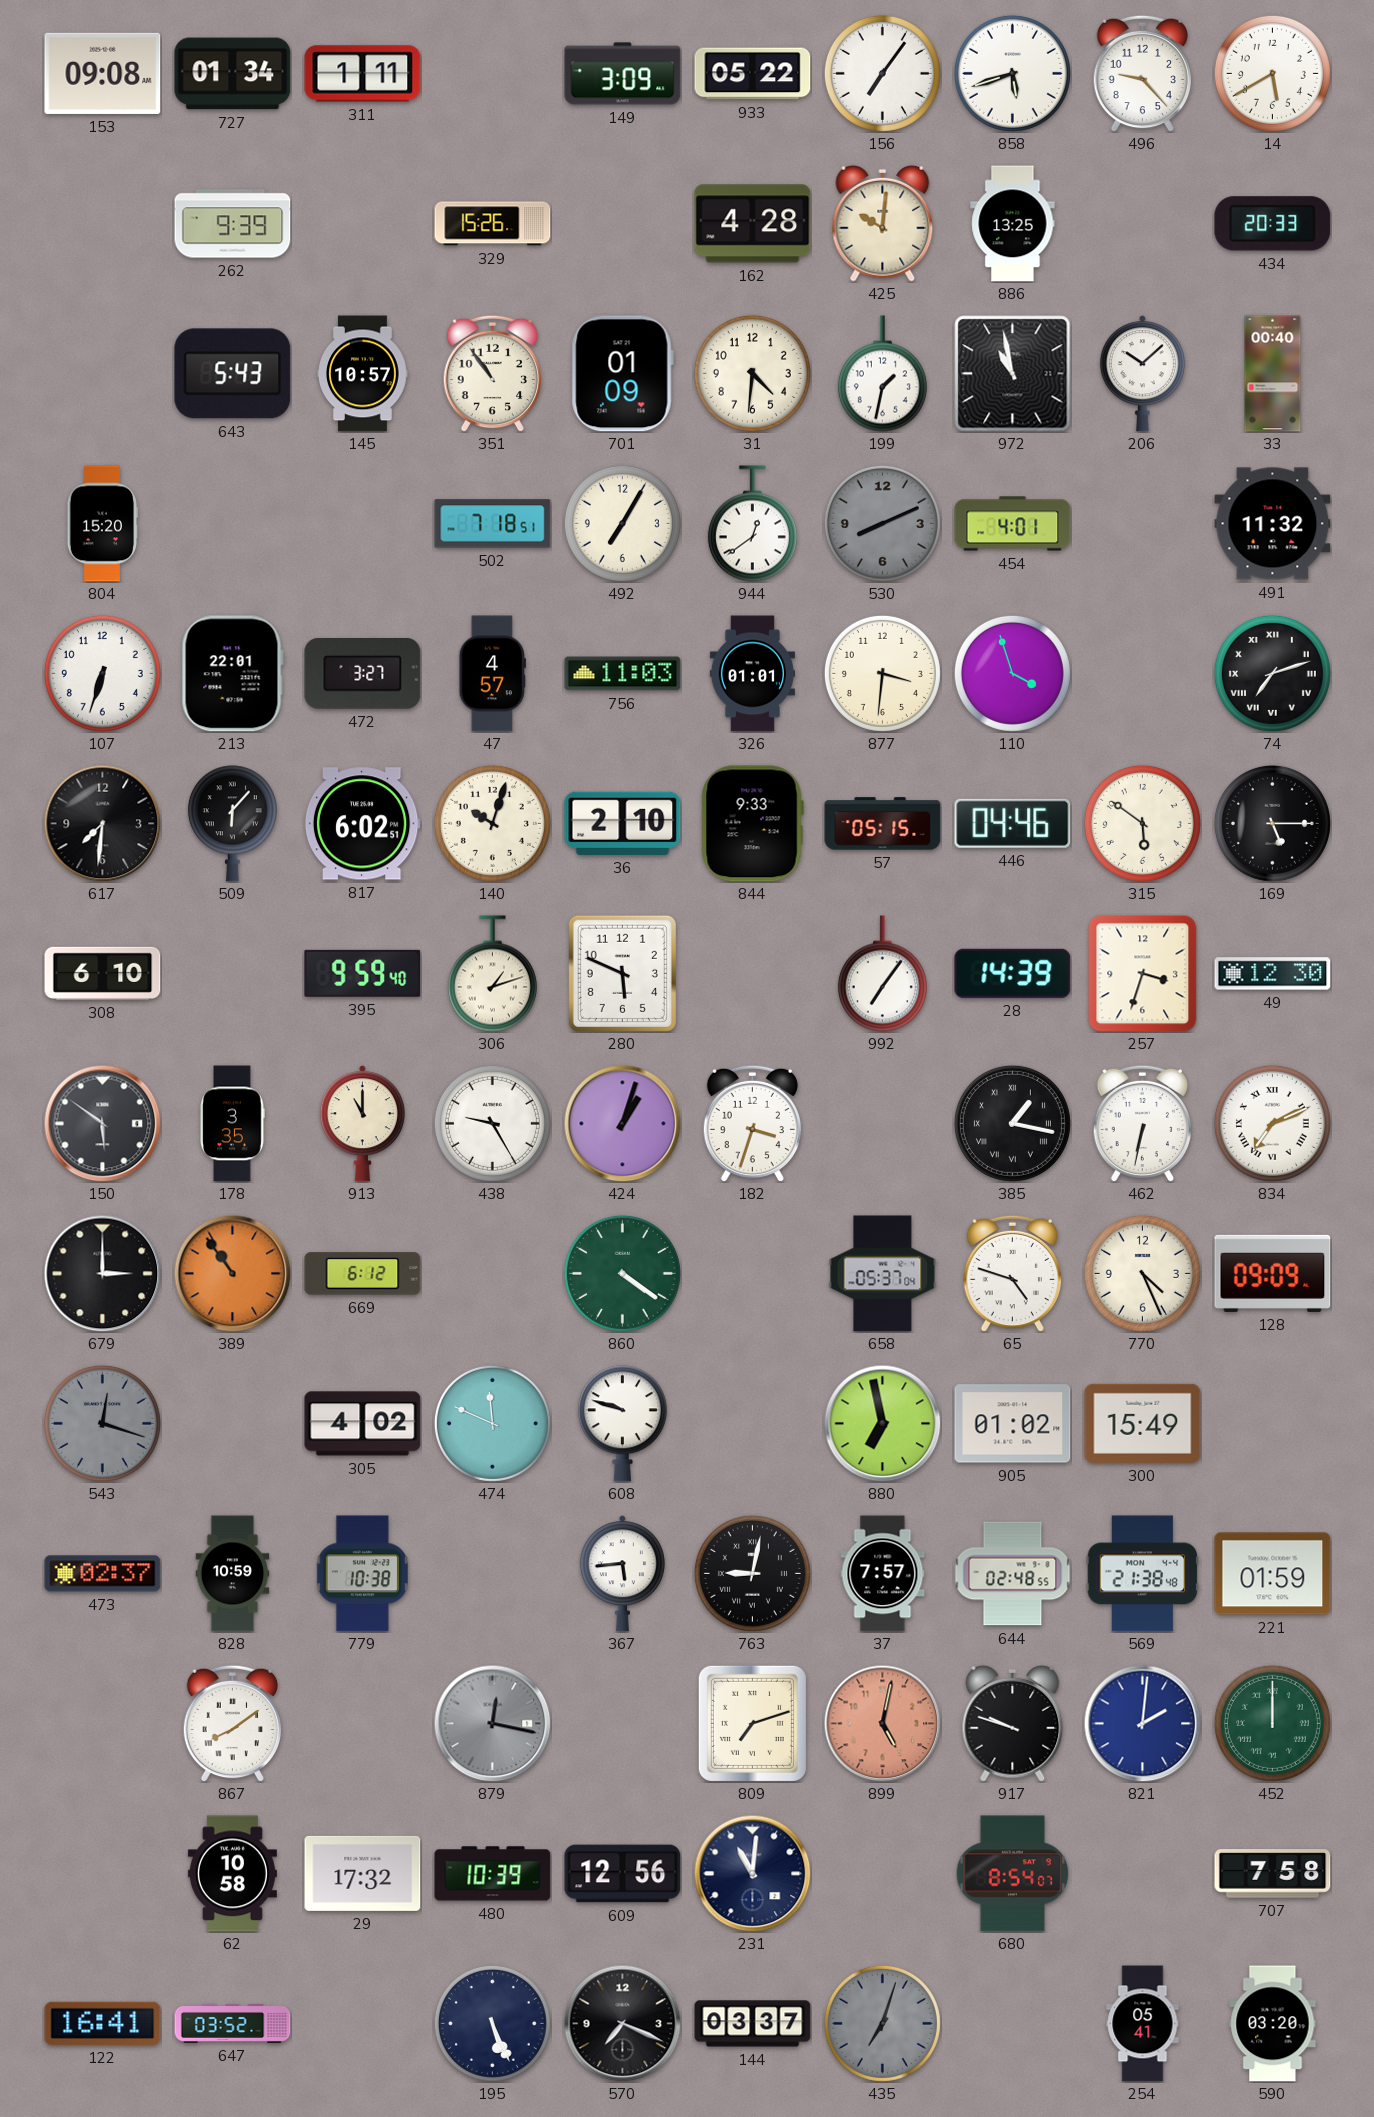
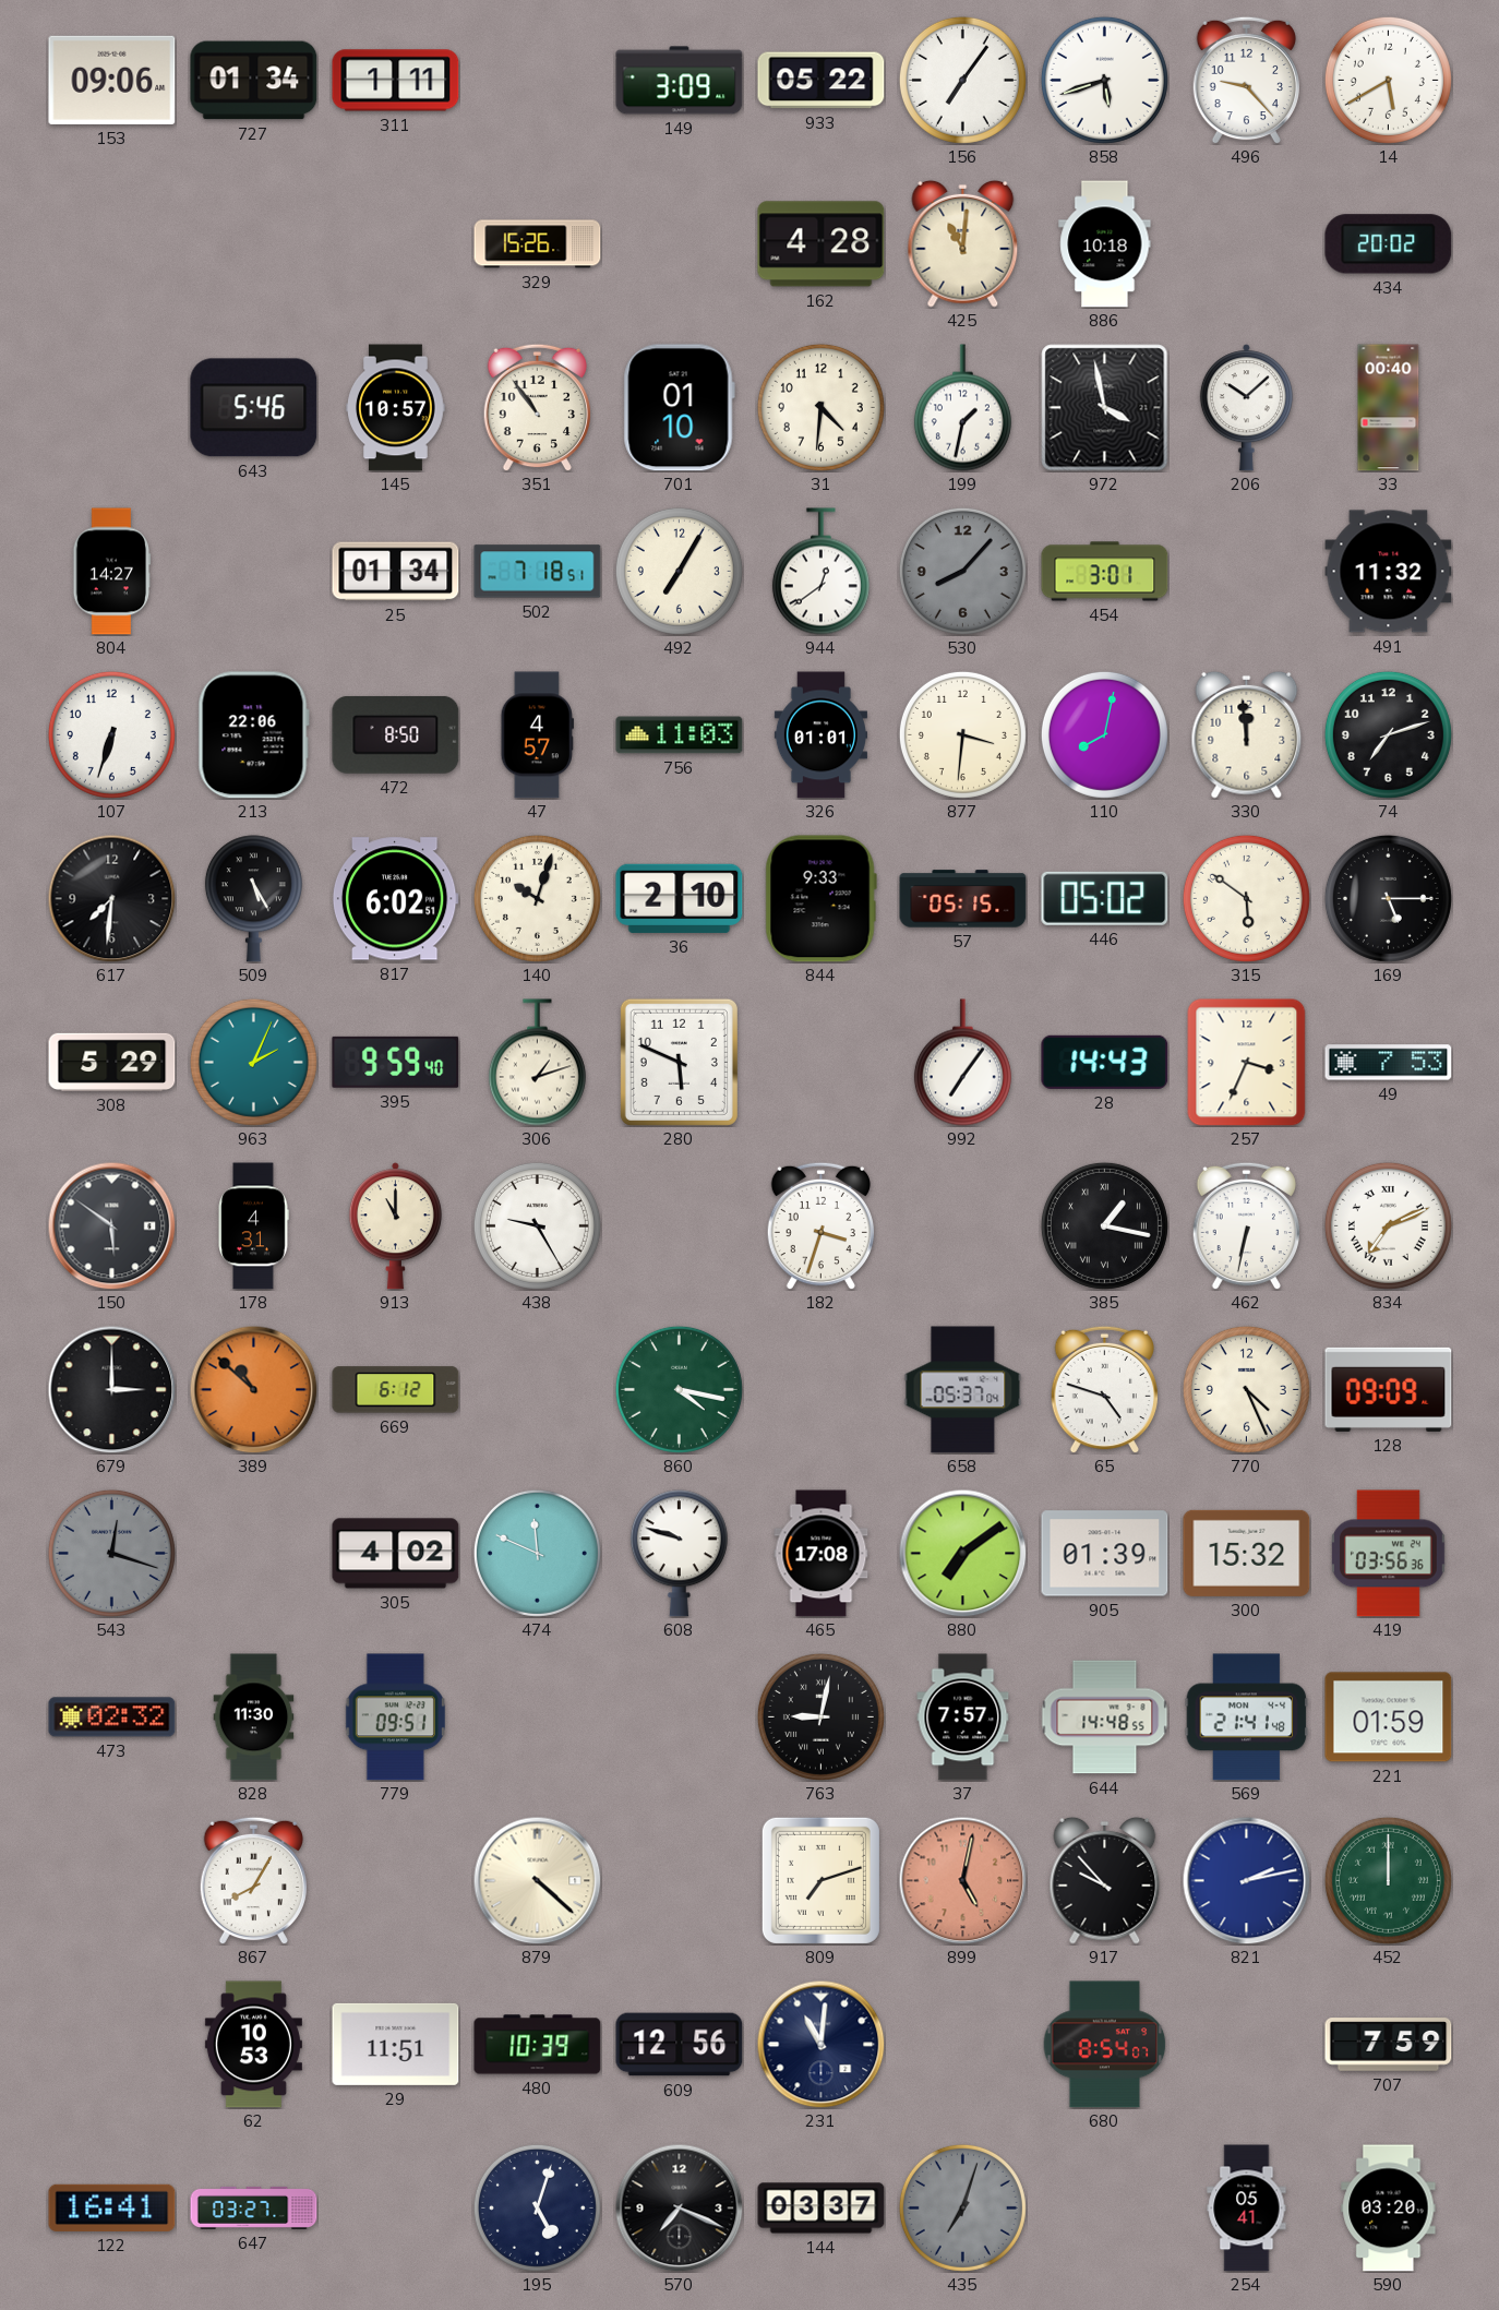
153: 09:08 -> 09:06
262: 9:39 -> none
425: 10:01 -> 11:01
886: 13:25 -> 10:18
434: 20:33 -> 20:02
643: 5:43 -> 5:46
701: 01:09 -> 01:10
972: 10:58 -> 3:58
804: 15:20 -> 14:27
25: none -> 01:34
530: 8:11 -> 8:07
454: 4:01 -> 3:01
213: 22:01 -> 22:06
472: 3:27 -> 8:50
110: 3:57 -> 8:02
330: none -> 11:59
74 numerals: Roman -> Arabic
509: 6:07 -> 5:25
446: 04:46 -> 05:02
308: 6:10 -> 5:29
963: none -> 2:04
28: 14:39 -> 14:43
257: 3:33 -> 3:34
49: 12:30 -> 7:53
178: 3:35 -> 4:31
424: 1:03 -> none
389: 10:54 -> 10:52
860: 4:21 -> 4:17
465: none -> 17:08
880: 6:58 -> 7:09
905: 01:02 -> 01:39
300: 15:49 -> 15:32
419: none -> 03:56
473: 02:37 -> 02:32
828: 10:59 -> 11:30
779: 10:38 -> 09:51
367: 5:44 -> none
644: 02:48 -> 14:48
569: 21:38 -> 21:41
867: 8:09 -> 8:05
879: 12:17 -> 4:22
879 dial: grey -> cream
917: 9:48 -> 9:53
821: 2:01 -> 2:13
62: 10:58 -> 10:53
29: 17:32 -> 11:51
707: 7:58 -> 7:59
647: 03:52 -> 03:27
195: 5:26 -> 5:03
